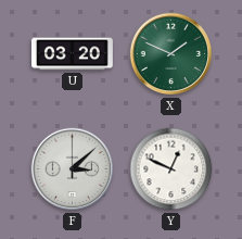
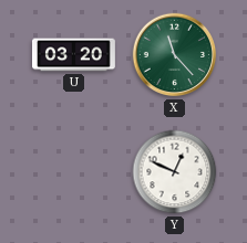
X: 1:49 -> 11:23
F: 3:08 -> none
